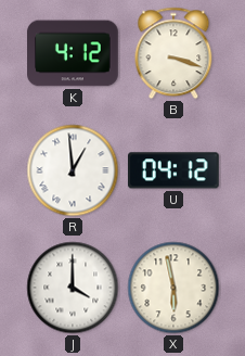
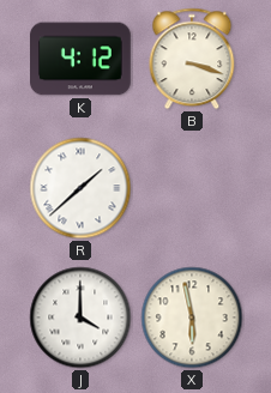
R: 12:59 -> 1:38
U: 04:12 -> none
